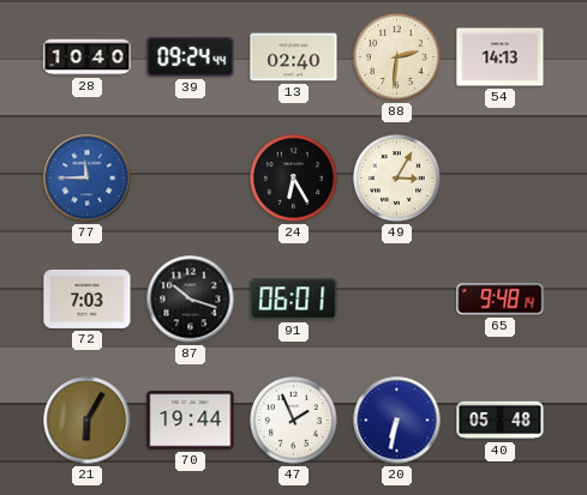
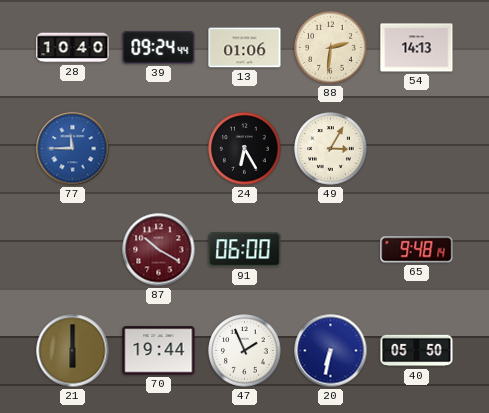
13: 02:40 -> 01:06
72: 7:03 -> none
87: 10:18 -> 10:20
87 dial: black -> burgundy
91: 06:01 -> 06:00
21: 6:05 -> 6:00
40: 05:48 -> 05:50
